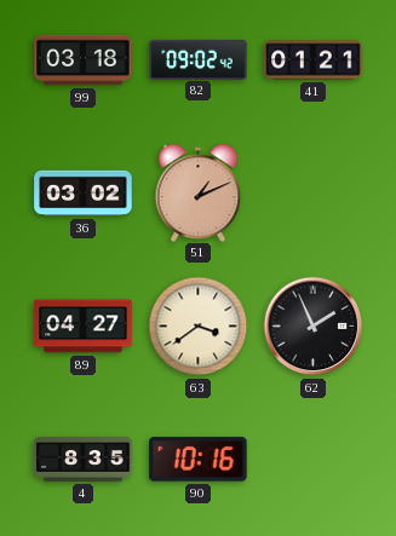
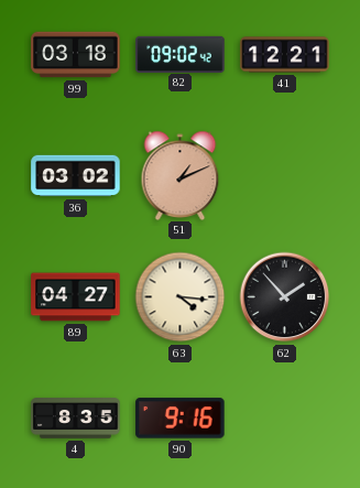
41: 01:21 -> 12:21
63: 3:39 -> 4:16
62: 1:56 -> 1:53
90: 10:16 -> 9:16
